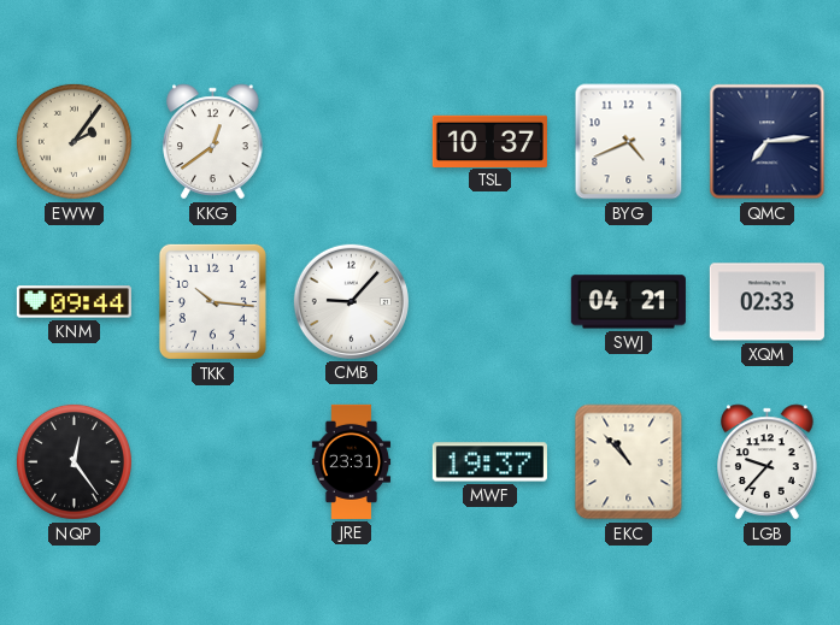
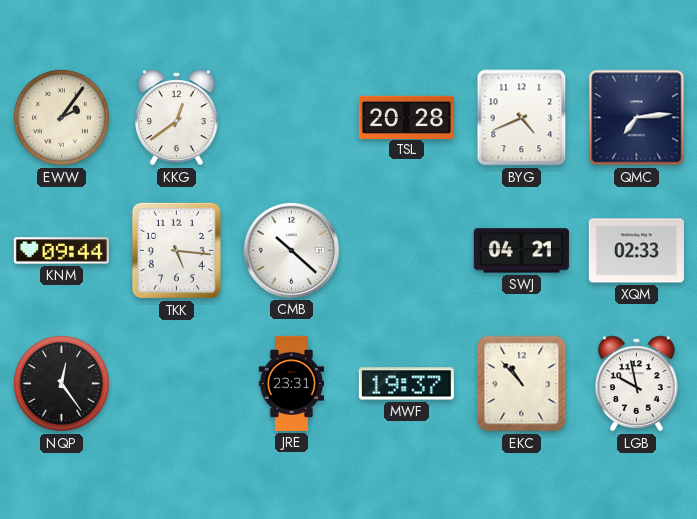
TSL: 10:37 -> 20:28
TKK: 10:16 -> 5:16
CMB: 9:07 -> 10:22
LGB: 9:37 -> 9:58
